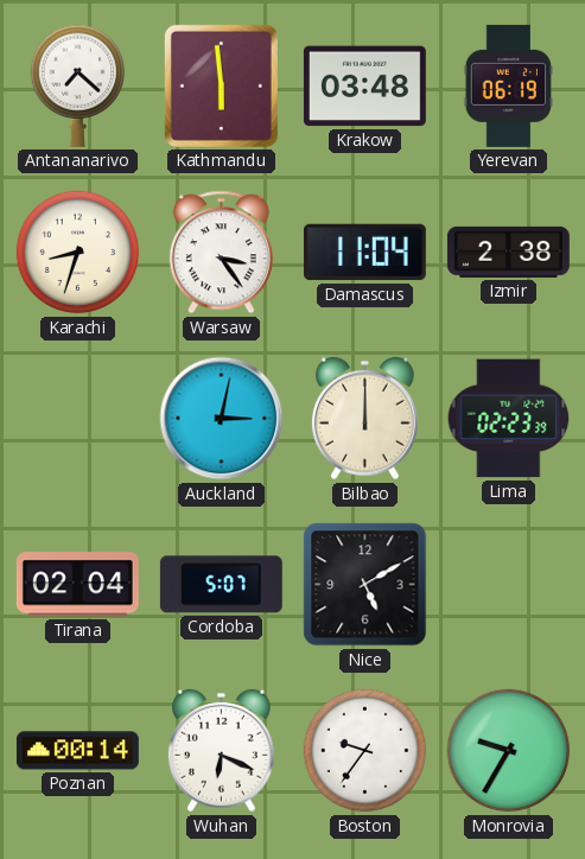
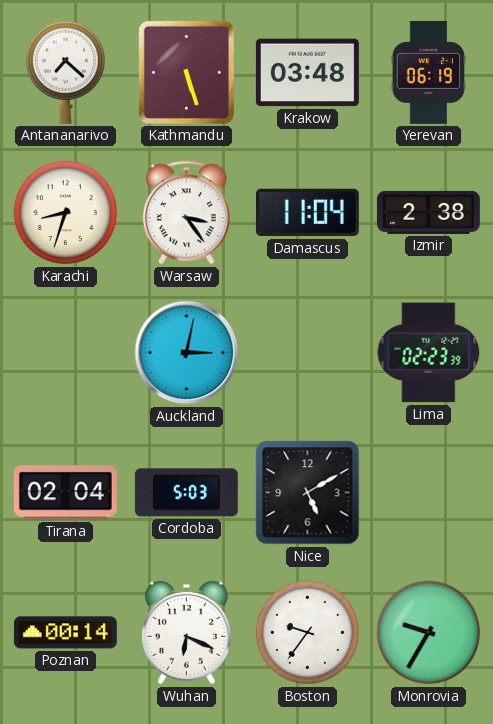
Kathmandu: 5:59 -> 5:27
Bilbao: 12:00 -> none
Cordoba: 5:07 -> 5:03
